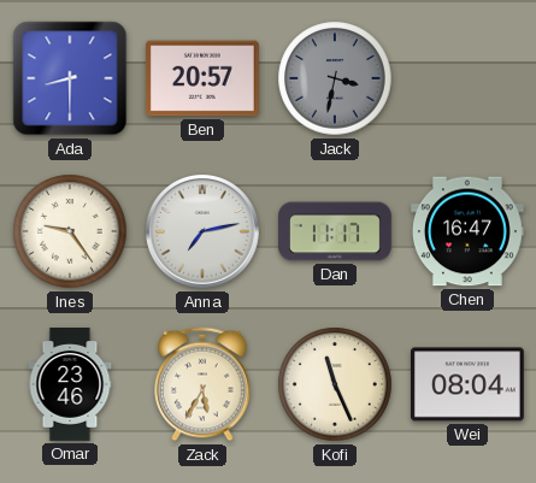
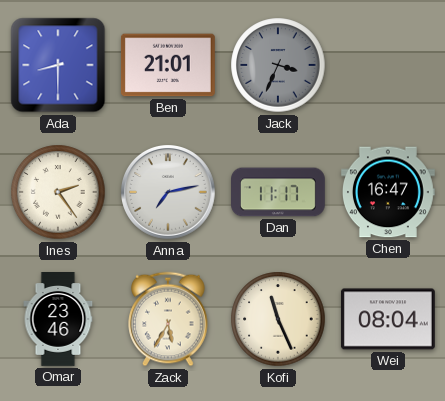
Ben: 20:57 -> 21:01
Jack: 3:32 -> 3:34
Ines: 9:24 -> 2:24
